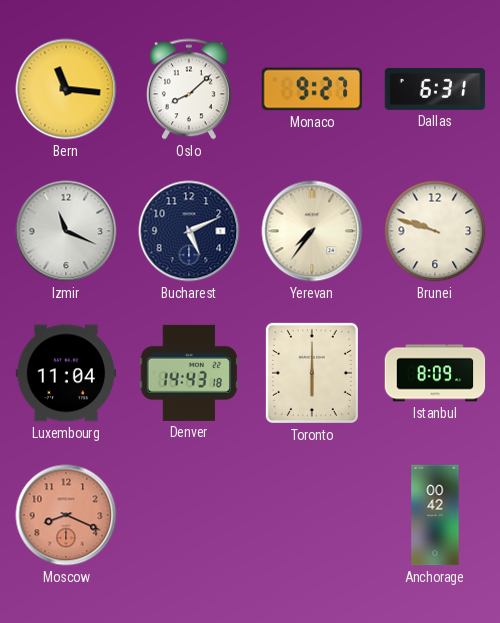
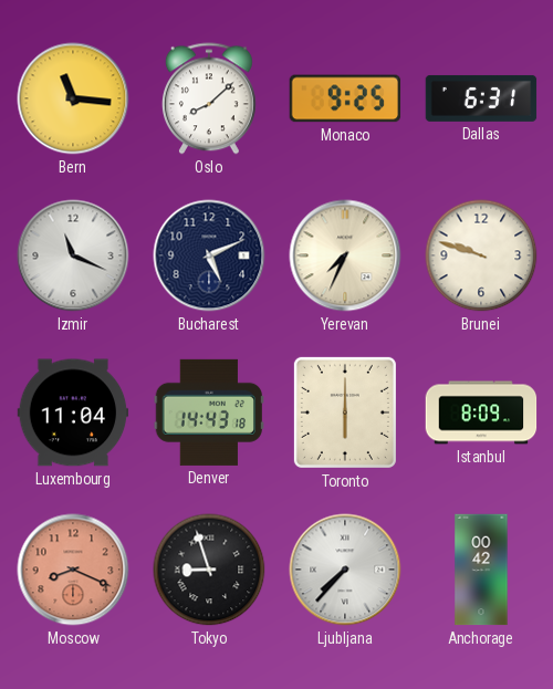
Monaco: 9:27 -> 9:25
Yerevan: 7:36 -> 7:34
Tokyo: none -> 8:57
Ljubljana: none -> 7:37
